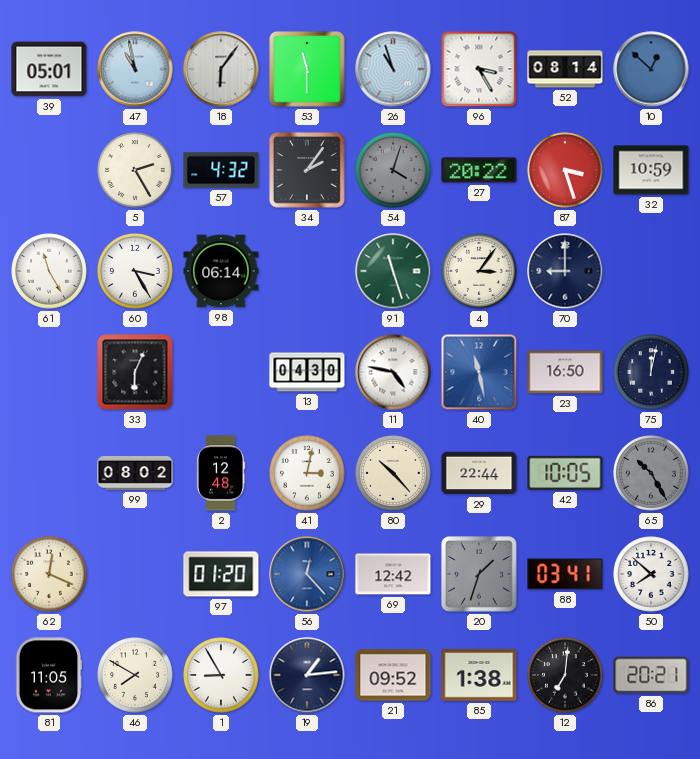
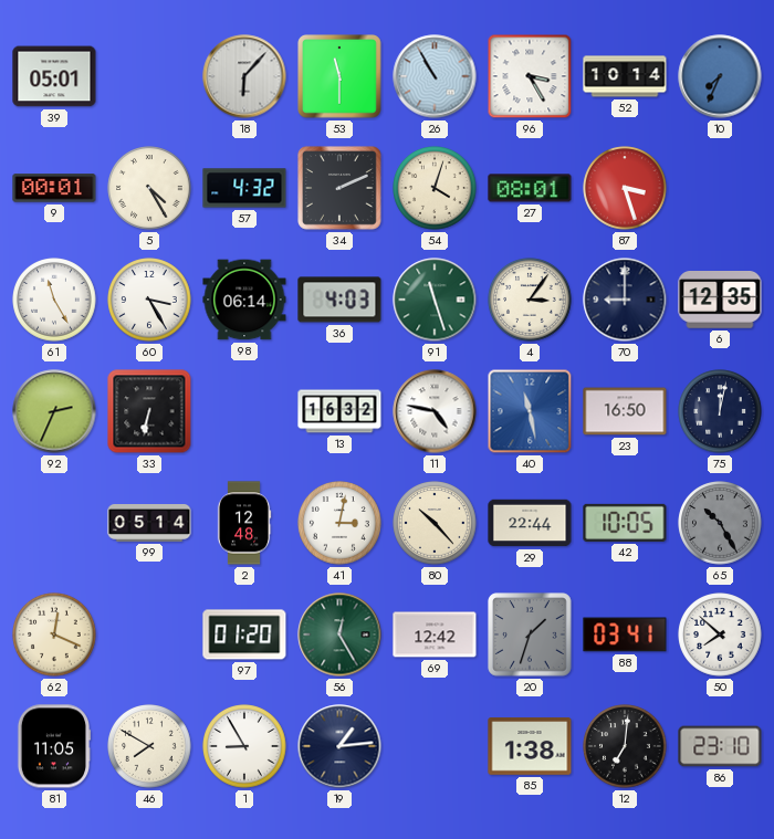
47: 10:58 -> none
18: 6:06 -> 6:07
26: 10:57 -> 10:55
52: 08:14 -> 10:14
10: 12:52 -> 7:34
9: none -> 00:01
5: 2:25 -> 4:25
34: 2:06 -> 2:11
54 dial: grey -> cream
27: 20:22 -> 08:01
32: 10:59 -> none
36: none -> 4:03
6: none -> 12:35
92: none -> 2:34
33: 6:04 -> 6:32
13: 04:30 -> 16:32
99: 08:02 -> 05:14
56: 12:23 -> 12:25
56 dial: blue -> green
21: 09:52 -> none
86: 20:21 -> 23:10
